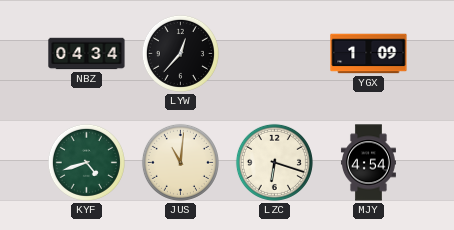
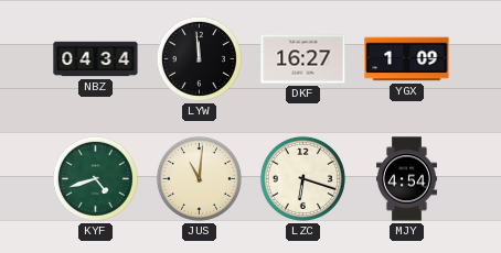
LYW: 12:37 -> 11:59
DKF: none -> 16:27
